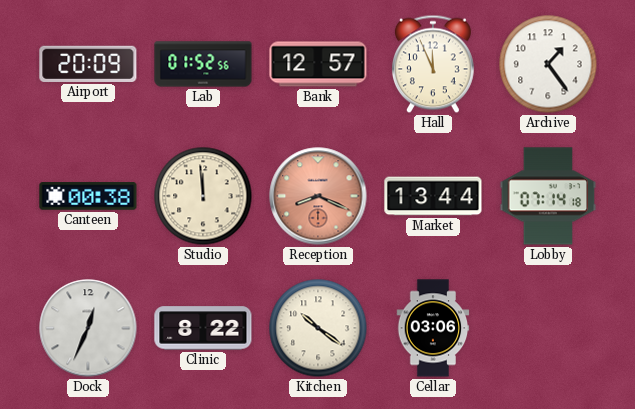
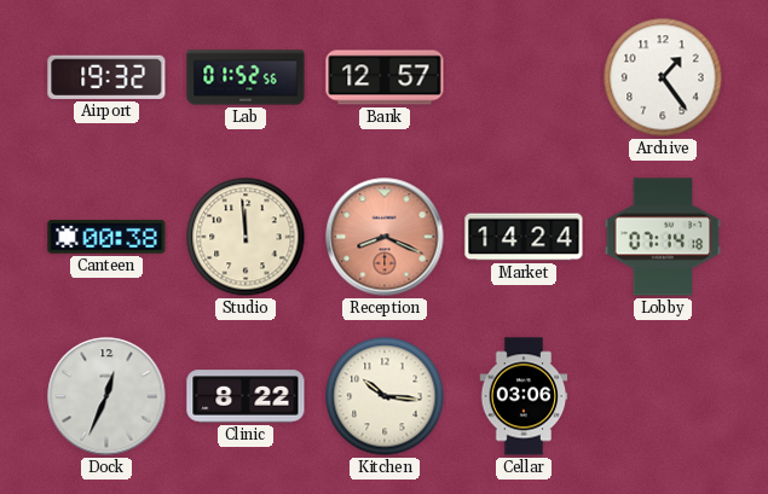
Airport: 20:09 -> 19:32
Hall: 11:56 -> none
Market: 13:44 -> 14:24
Kitchen: 10:21 -> 10:16
